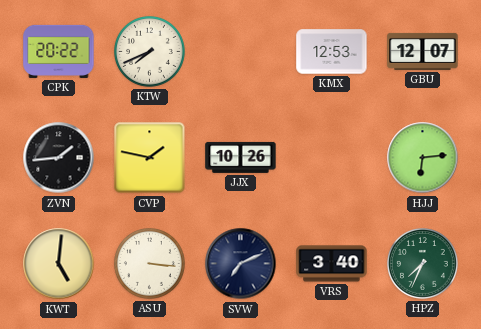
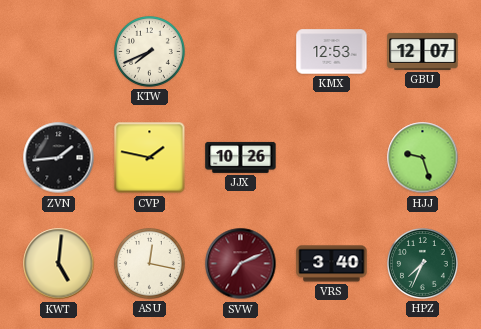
CPK: 20:22 -> none
HJJ: 6:14 -> 9:27
ASU: 3:16 -> 12:17
SVW dial: navy -> burgundy
